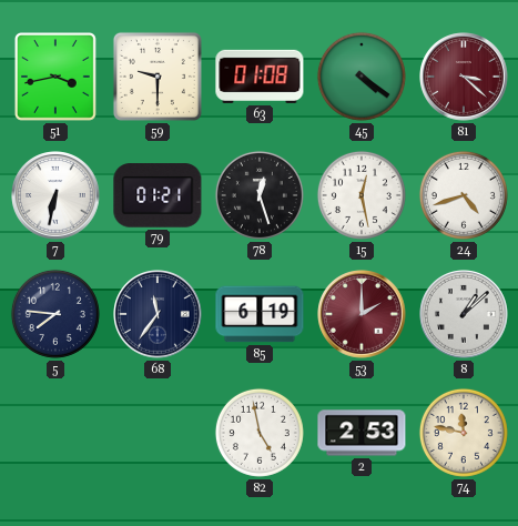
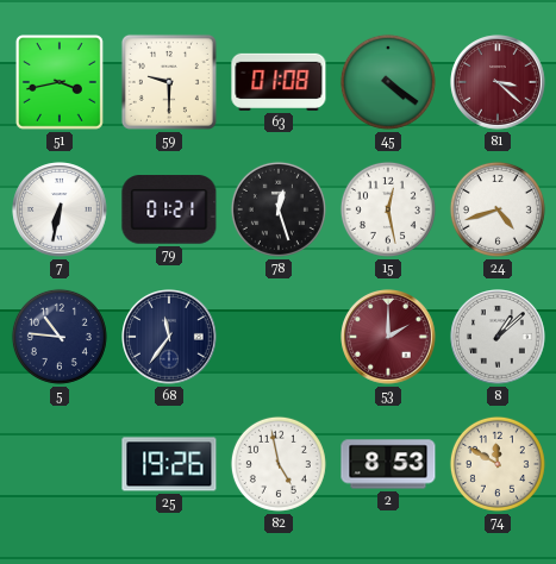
5: 7:46 -> 10:46
85: 6:19 -> none
25: none -> 19:26
2: 2:53 -> 8:53
74: 11:47 -> 11:50
